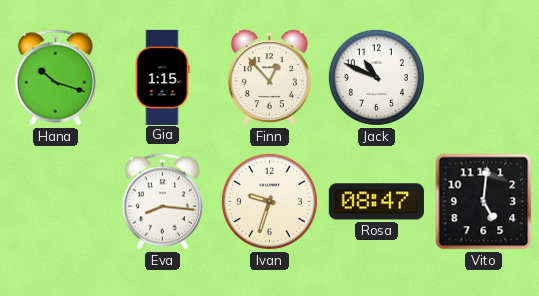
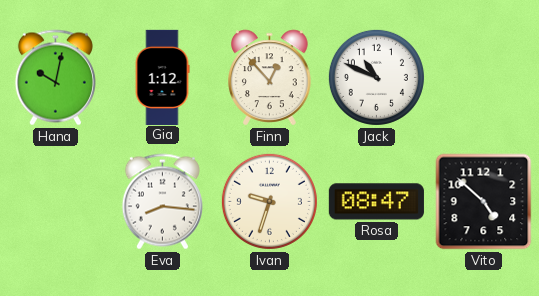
Hana: 10:18 -> 10:02
Gia: 1:15 -> 1:12
Vito: 5:01 -> 4:52
